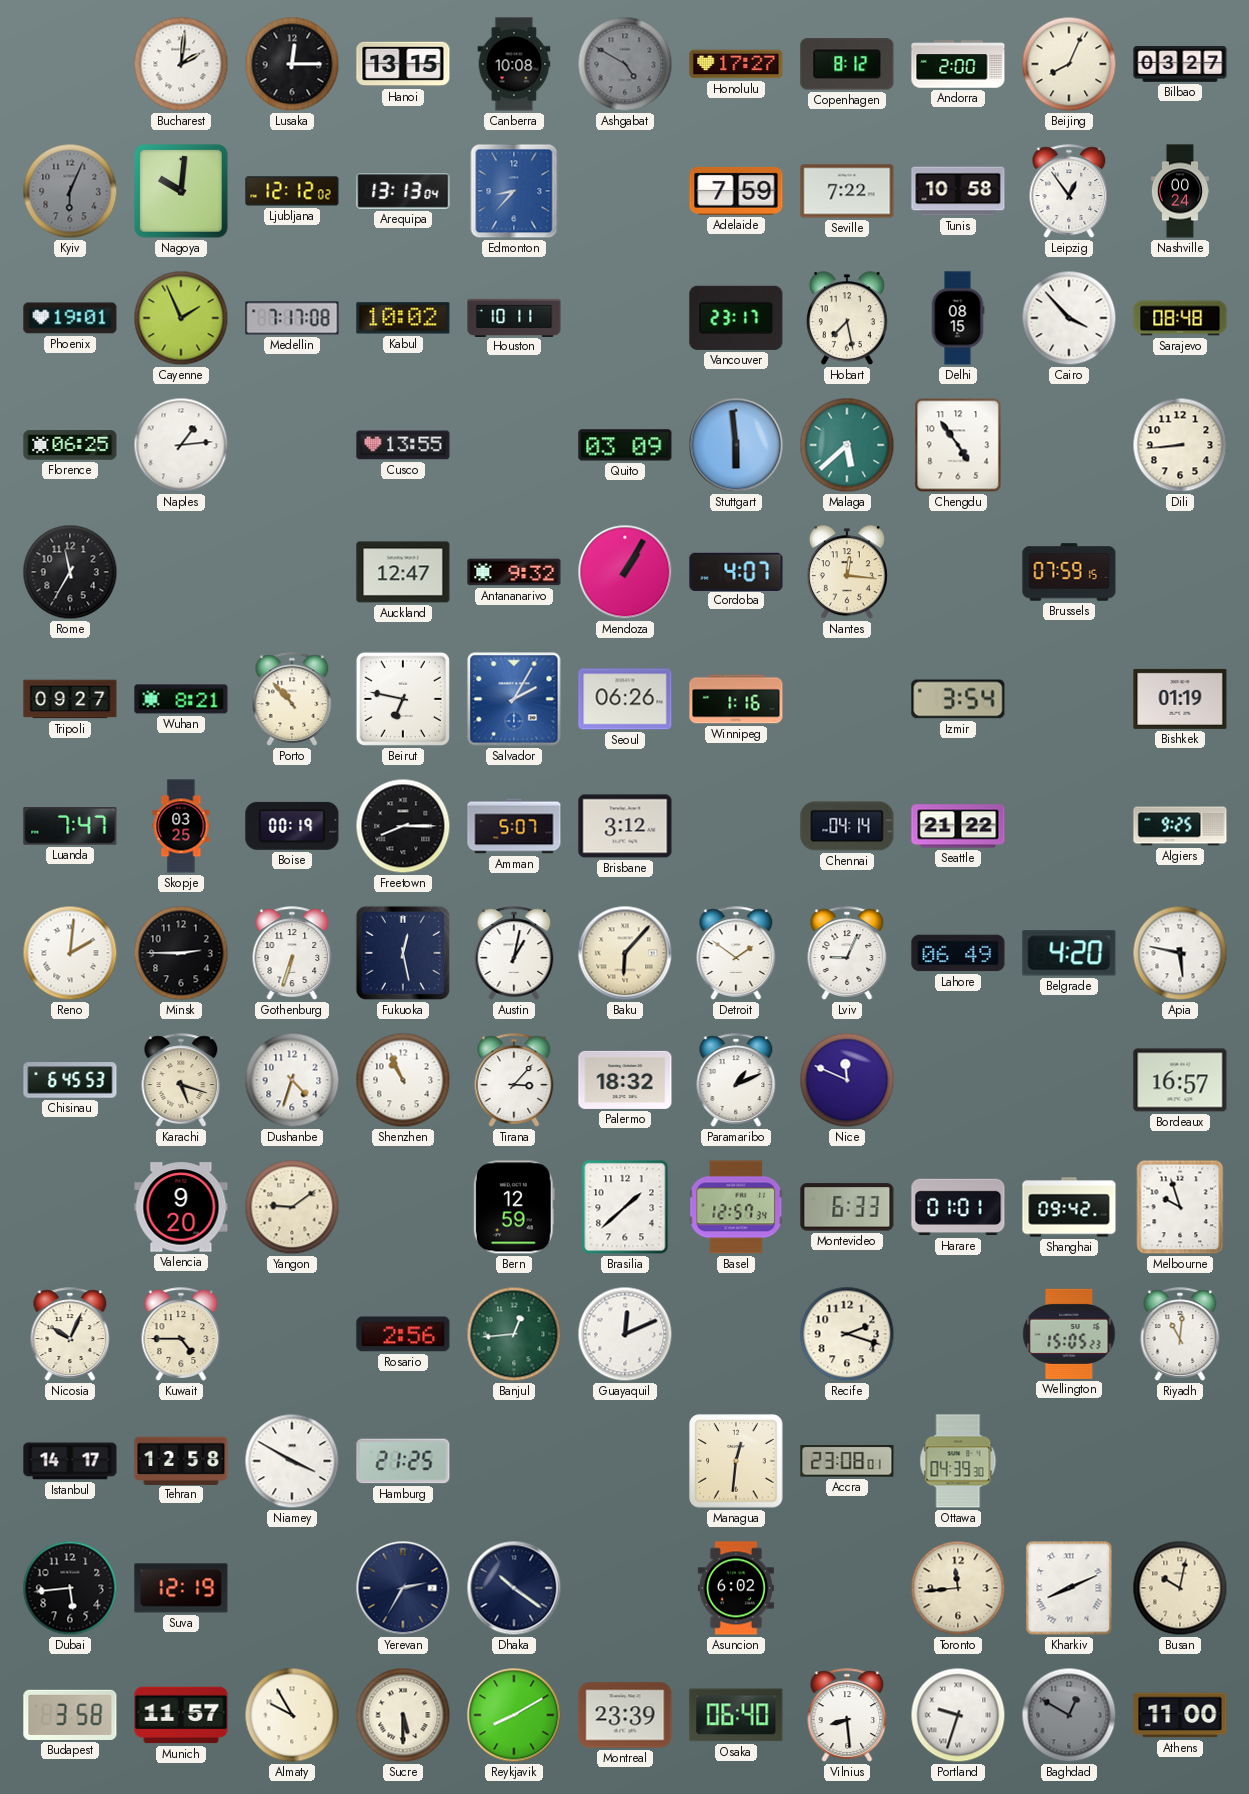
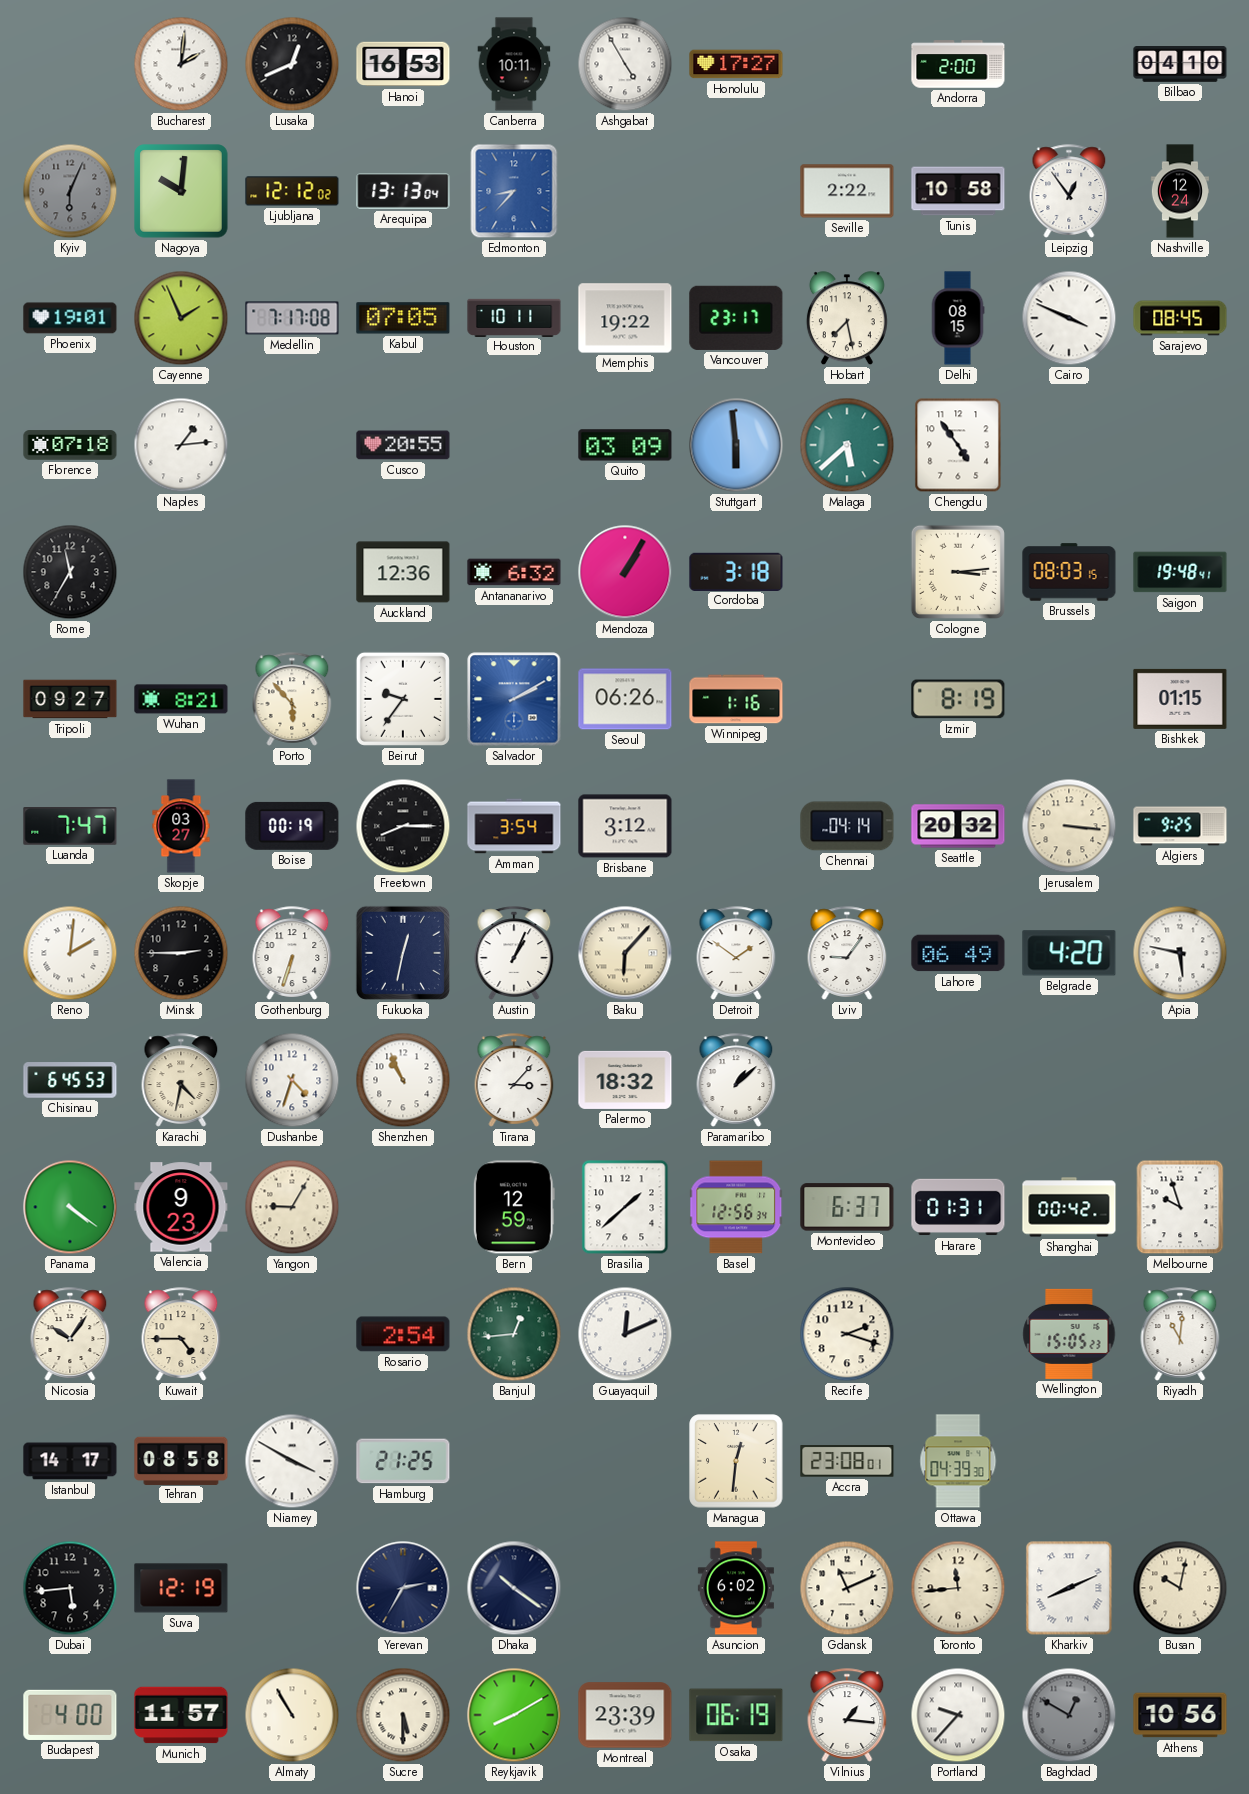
Lusaka: 12:15 -> 12:41
Hanoi: 13:15 -> 16:53
Canberra: 10:08 -> 10:11
Ashgabat: 4:50 -> 4:55
Ashgabat dial: grey -> white
Copenhagen: 8:12 -> none
Beijing: 8:04 -> none
Bilbao: 03:27 -> 04:10
Adelaide: 7:59 -> none
Seville: 7:22 -> 2:22
Nashville: 00:24 -> 12:24
Kabul: 10:02 -> 07:05
Memphis: none -> 19:22
Cairo: 3:53 -> 3:49
Sarajevo: 08:48 -> 08:45
Florence: 06:25 -> 07:18
Cusco: 13:55 -> 20:55
Dili: 8:44 -> none
Auckland: 12:47 -> 12:36
Antananarivo: 9:32 -> 6:32
Cordoba: 4:07 -> 3:18
Nantes: 12:16 -> none
Cologne: none -> 3:14
Brussels: 07:59 -> 08:03
Saigon: none -> 19:48
Porto: 10:53 -> 5:53
Beirut: 6:47 -> 9:36
Salvador: 2:05 -> 2:10
Izmir: 3:54 -> 8:19
Bishkek: 01:19 -> 01:15
Skopje: 03:25 -> 03:27
Amman: 5:07 -> 3:54
Seattle: 21:22 -> 20:32
Jerusalem: none -> 3:16
Fukuoka: 12:28 -> 12:32
Austin: 1:02 -> 1:04
Lviv: 9:04 -> 9:06
Karachi: 5:18 -> 4:32
Paramaribo: 1:11 -> 1:08
Nice: 11:49 -> none
Bordeaux: 16:57 -> none
Panama: none -> 4:21
Valencia: 9:20 -> 9:23
Yangon: 9:09 -> 9:05
Basel: 12:57 -> 12:56
Montevideo: 6:33 -> 6:37
Harare: 01:01 -> 01:31
Shanghai: 09:42 -> 00:42
Nicosia: 10:04 -> 10:06
Rosario: 2:56 -> 2:54
Tehran: 12:58 -> 08:58
Gdansk: none -> 11:11
Budapest: 3:58 -> 4:00
Almaty: 9:55 -> 10:55
Osaka: 06:40 -> 06:19
Vilnius: 8:29 -> 1:16
Portland: 9:33 -> 9:37
Athens: 11:00 -> 10:56
